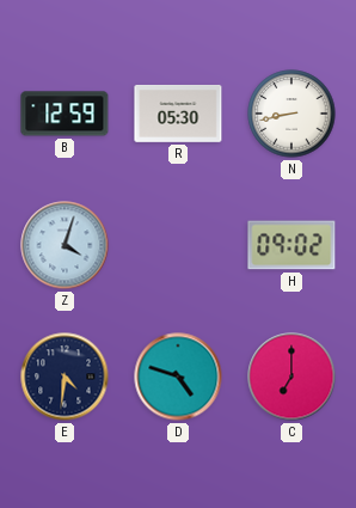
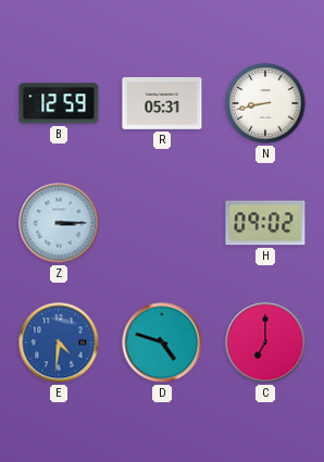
R: 05:30 -> 05:31
Z: 4:03 -> 3:15
E dial: navy -> blue
